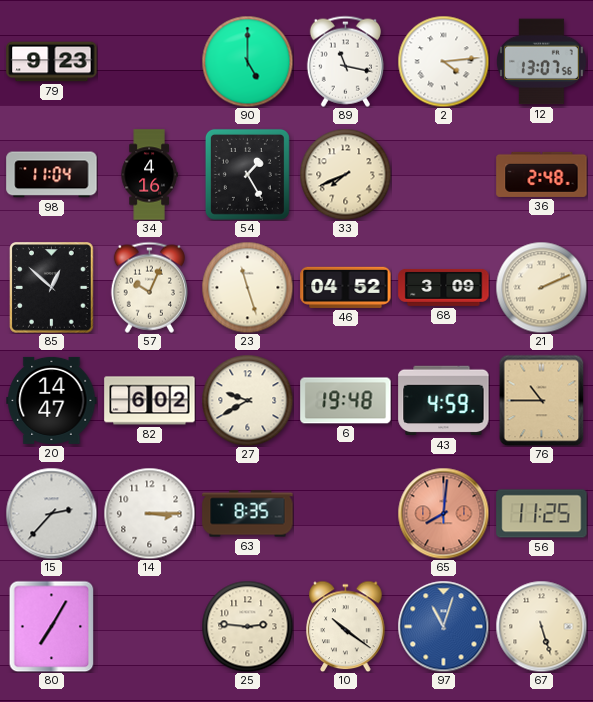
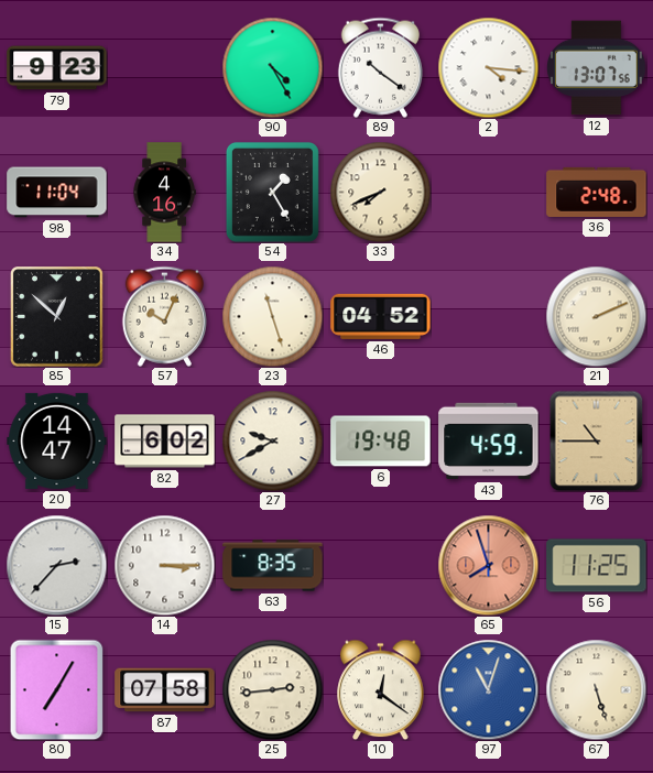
90: 5:00 -> 4:25
89: 11:17 -> 10:21
2: 4:14 -> 4:16
68: 3:09 -> none
65: 8:01 -> 7:57
87: none -> 07:58
25: 2:46 -> 2:44
10: 10:21 -> 12:21
